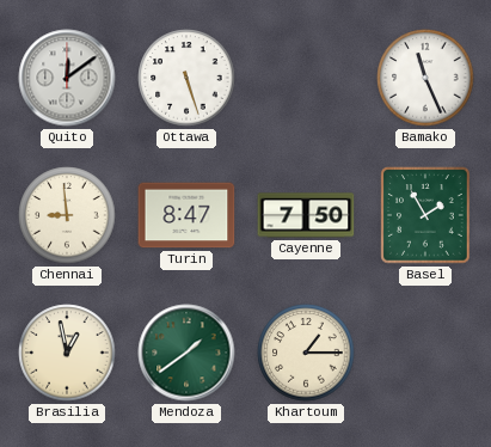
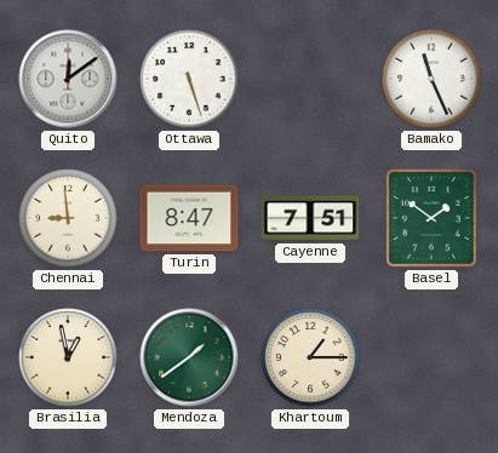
Cayenne: 7:50 -> 7:51
Basel: 1:55 -> 1:51
